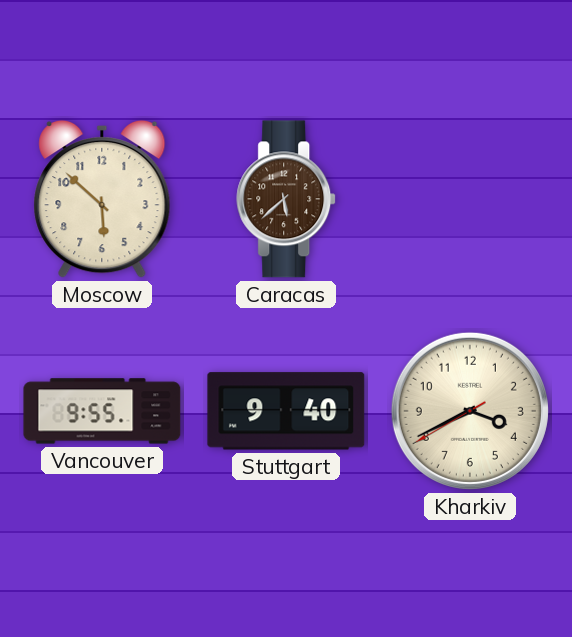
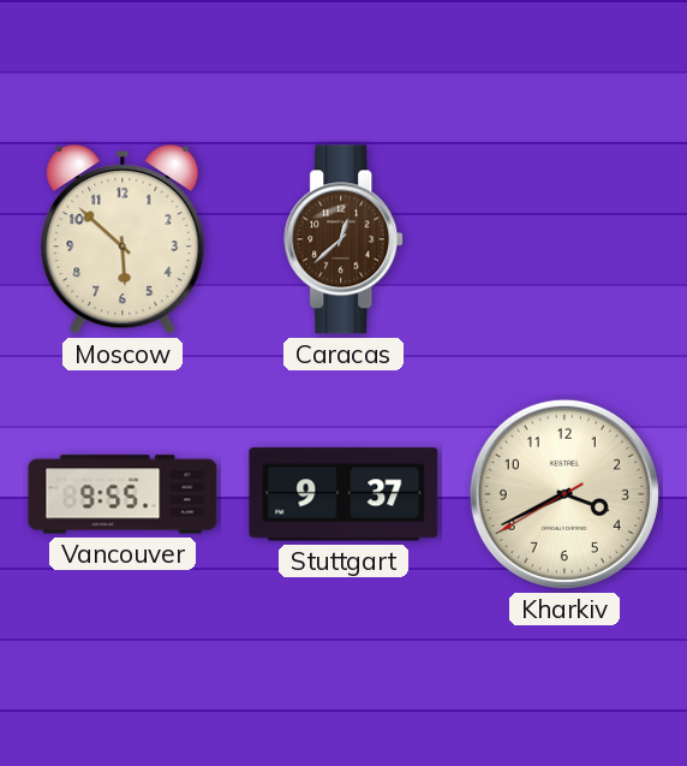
Caracas: 5:38 -> 12:38
Stuttgart: 9:40 -> 9:37
